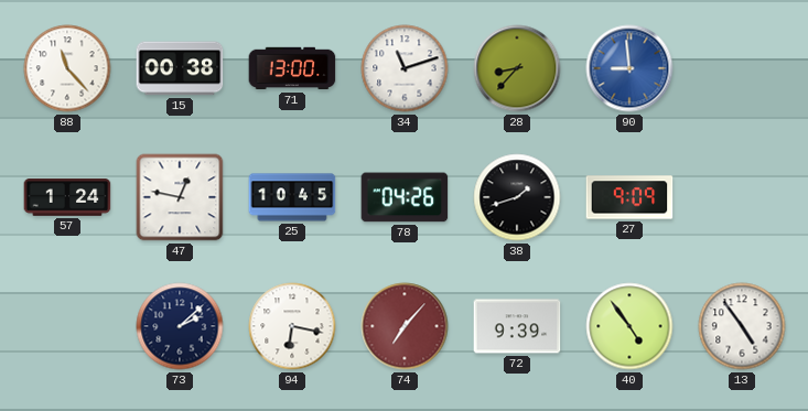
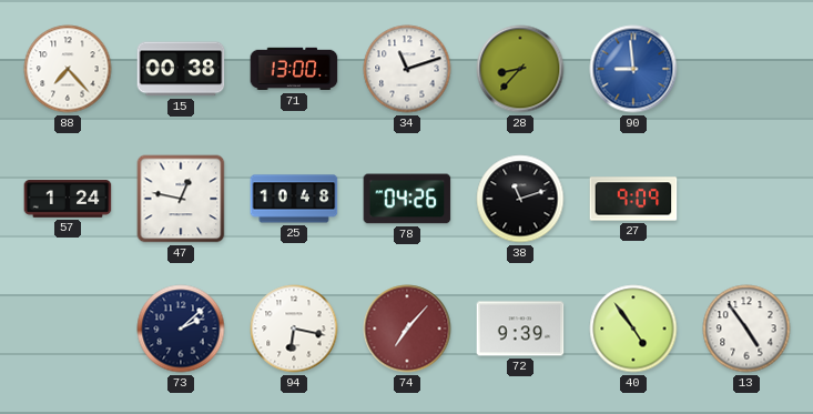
88: 11:23 -> 7:23
25: 10:45 -> 10:48
38: 1:42 -> 11:12
